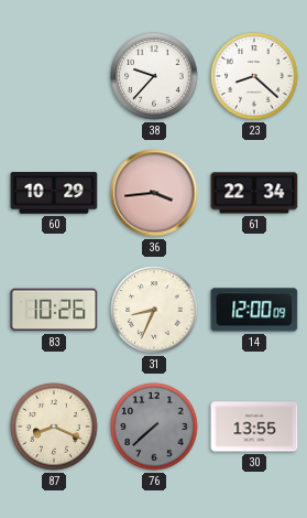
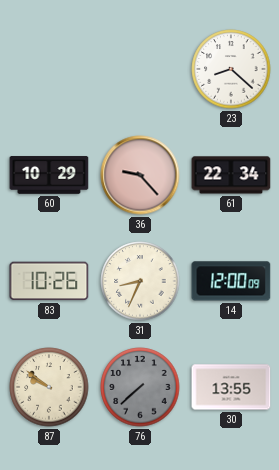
38: 9:37 -> none
36: 3:44 -> 9:23
87: 8:19 -> 9:51
